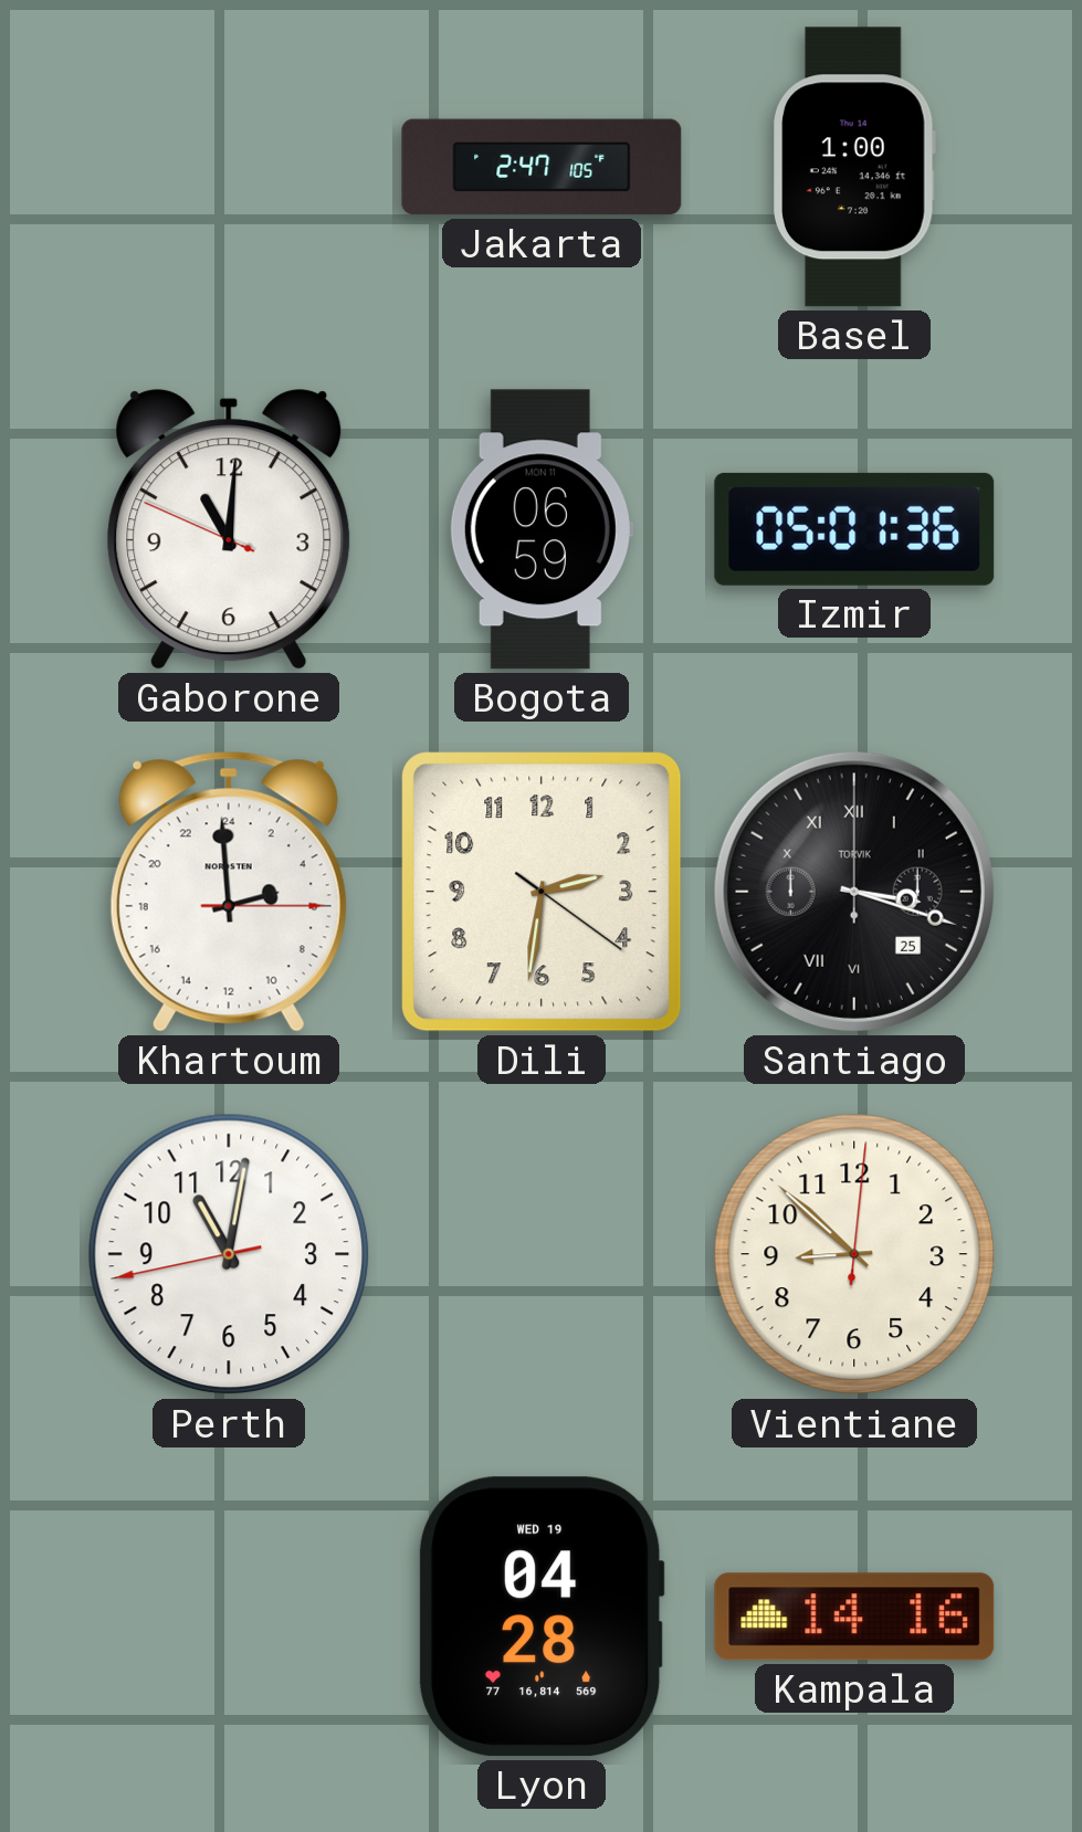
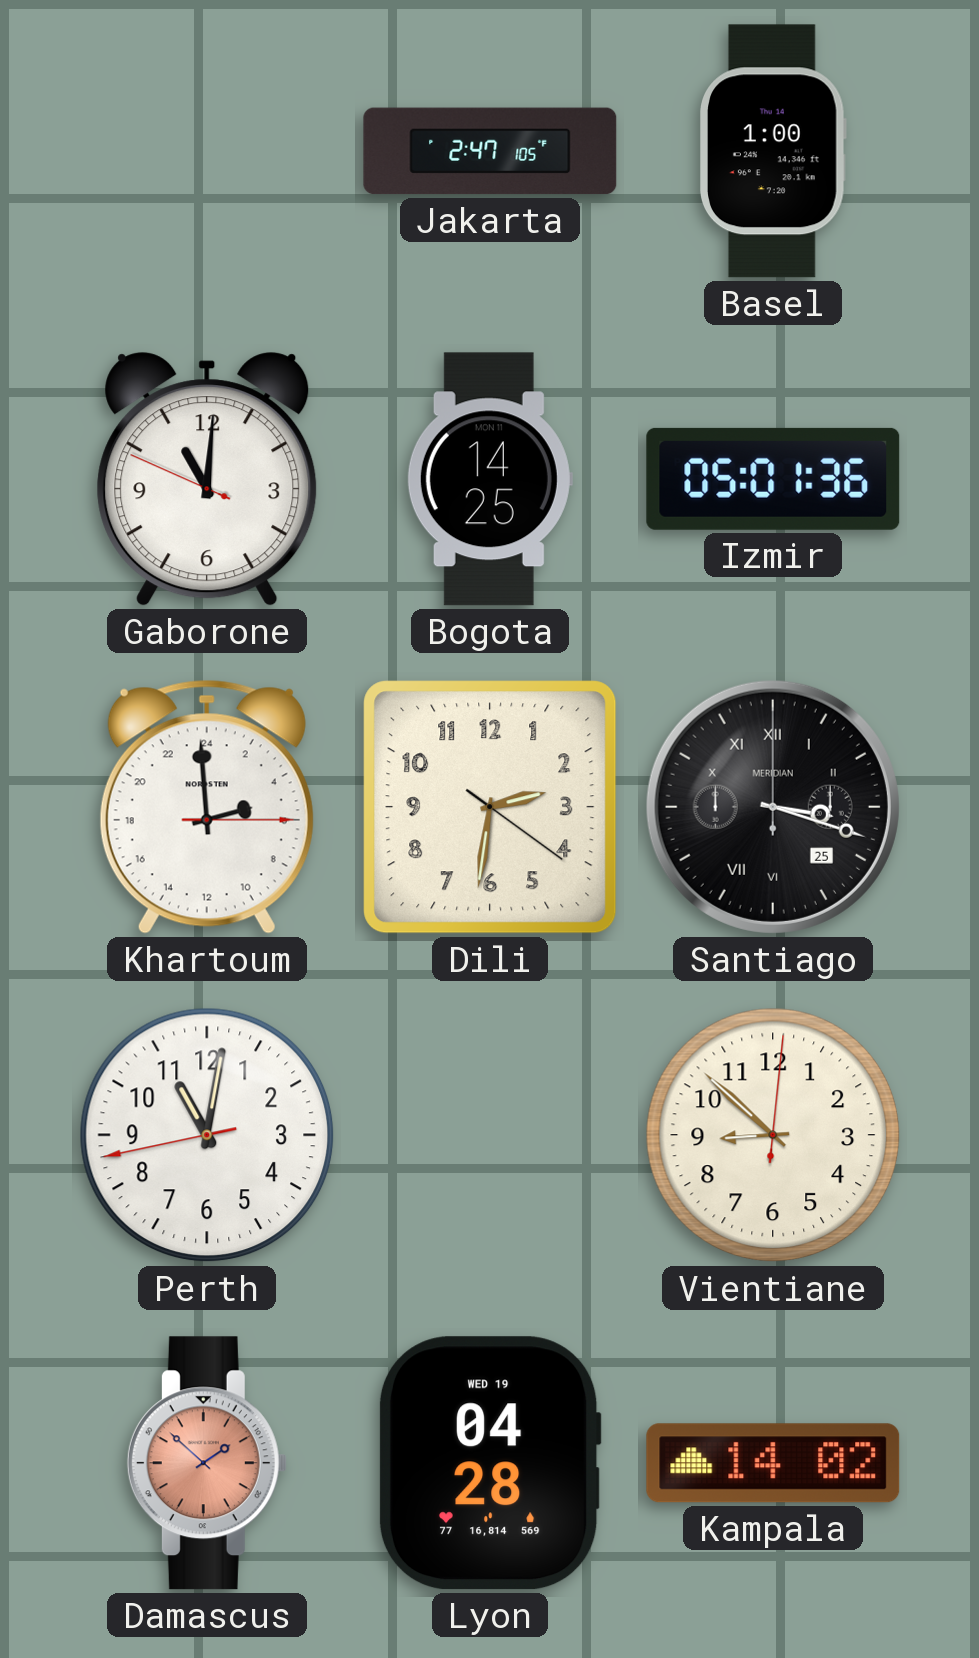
Bogota: 06:59 -> 14:25
Santiago brand: TORVIK -> MERIDIAN
Damascus: none -> 1:52
Kampala: 14:16 -> 14:02
